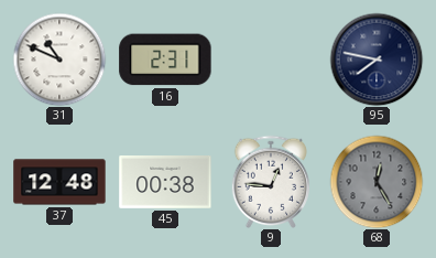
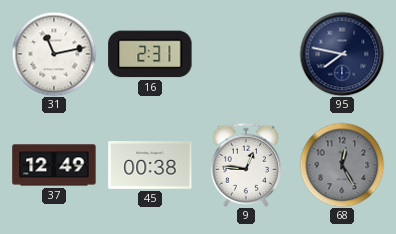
31: 10:49 -> 11:13
37: 12:48 -> 12:49
